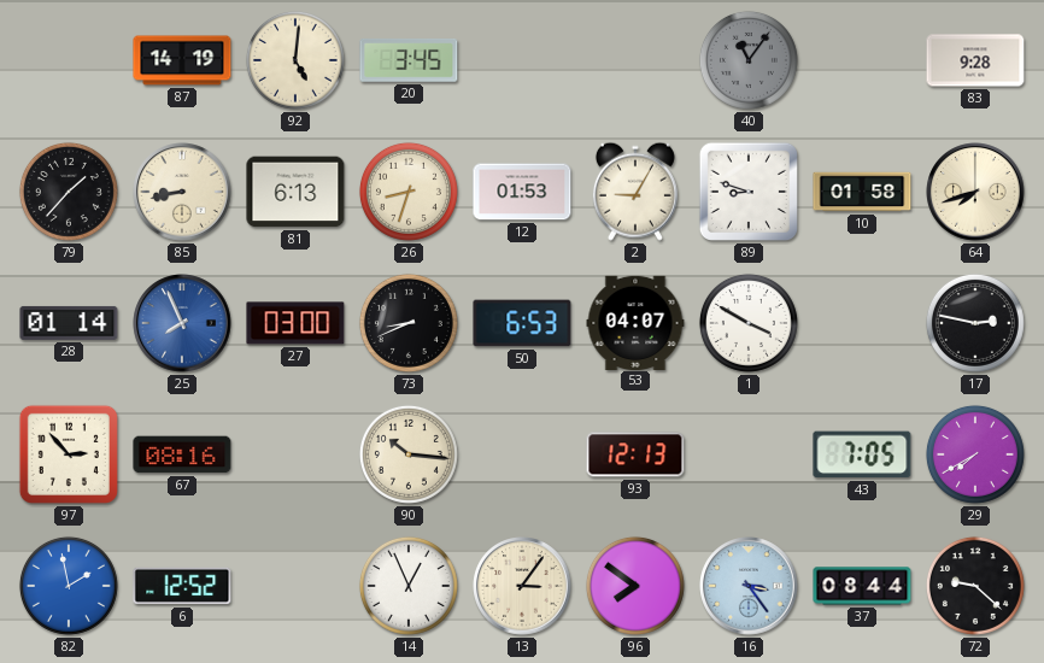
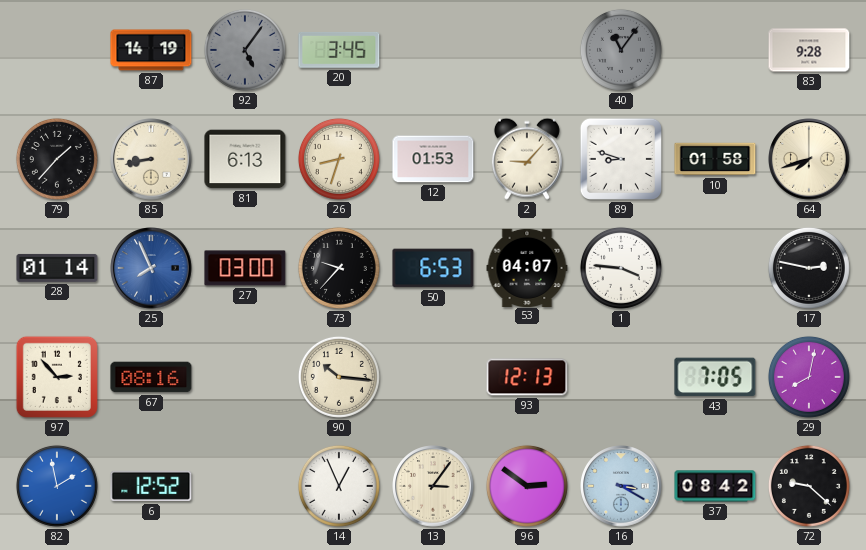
92: 5:01 -> 5:06
92 dial: cream -> grey
2: 9:05 -> 9:07
73: 8:41 -> 9:37
1: 3:50 -> 3:46
29: 7:40 -> 8:02
96: 7:51 -> 2:51
16: 3:24 -> 3:20
37: 08:44 -> 08:42
